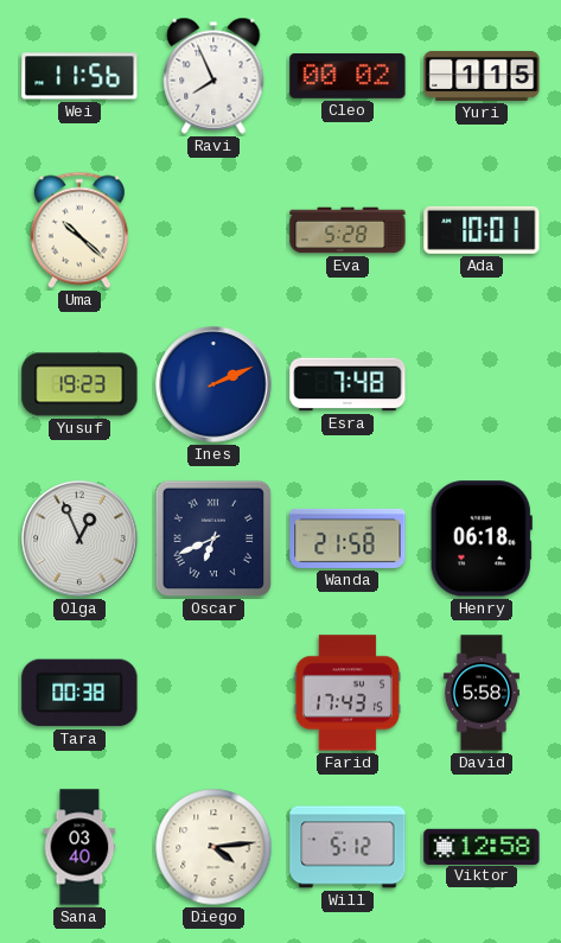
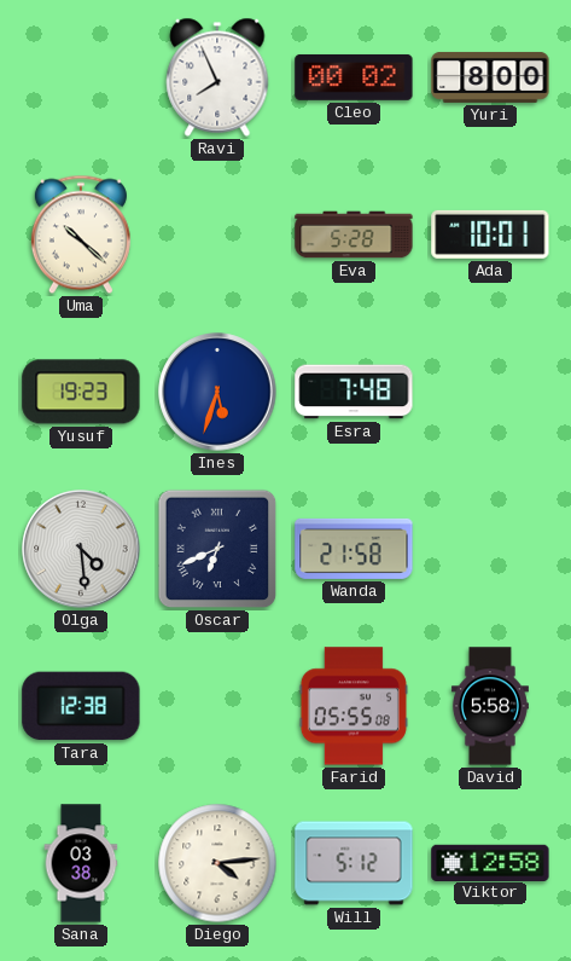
Wei: 11:56 -> none
Yuri: 1:15 -> 8:00
Ines: 2:11 -> 5:33
Olga: 12:56 -> 4:29
Henry: 06:18 -> none
Tara: 00:38 -> 12:38
Farid: 17:43 -> 05:55
Sana: 03:40 -> 03:38
